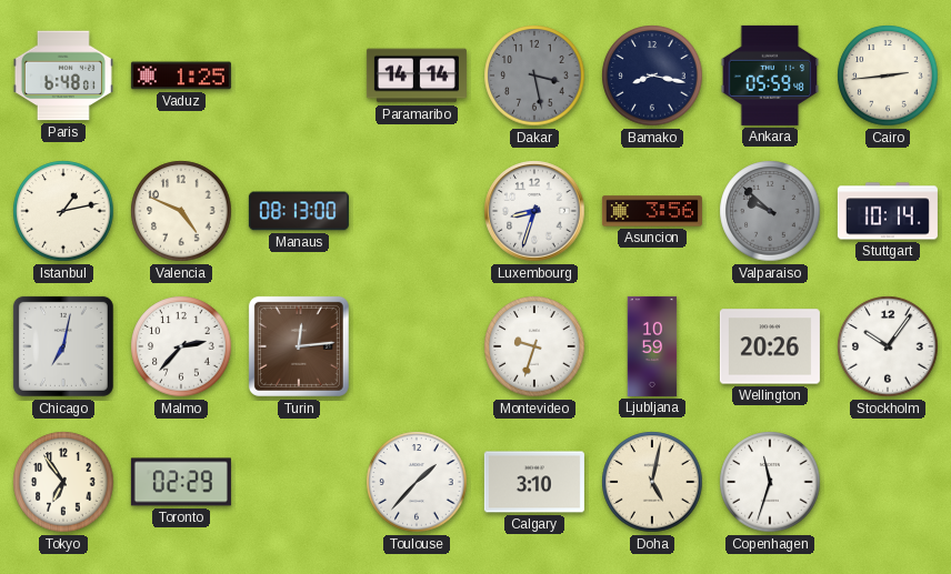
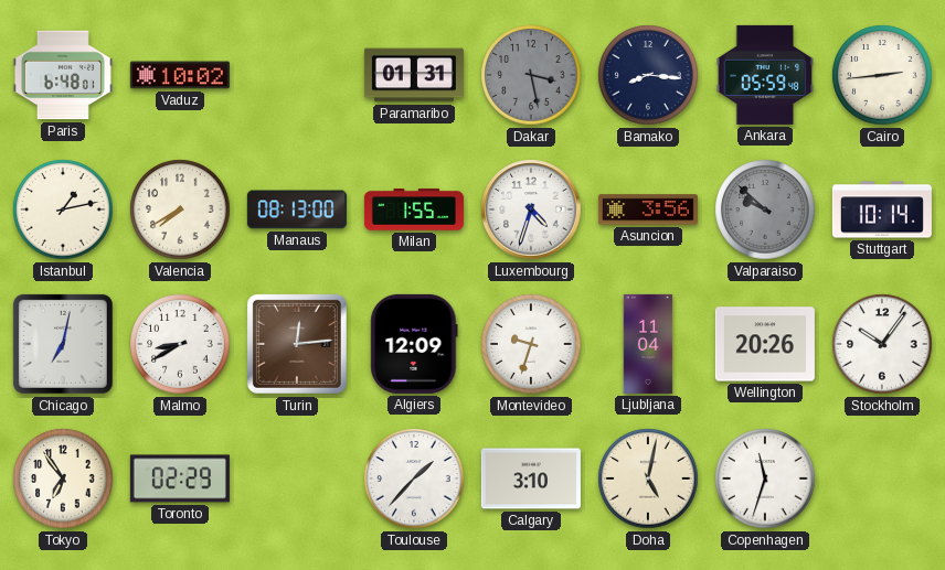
Vaduz: 1:25 -> 10:02
Paramaribo: 14:14 -> 01:31
Bamako: 8:17 -> 8:16
Valencia: 4:49 -> 7:40
Milan: none -> 1:55
Luxembourg: 8:33 -> 4:33
Malmo: 2:37 -> 8:40
Algiers: none -> 12:09
Ljubljana: 10:59 -> 11:04
